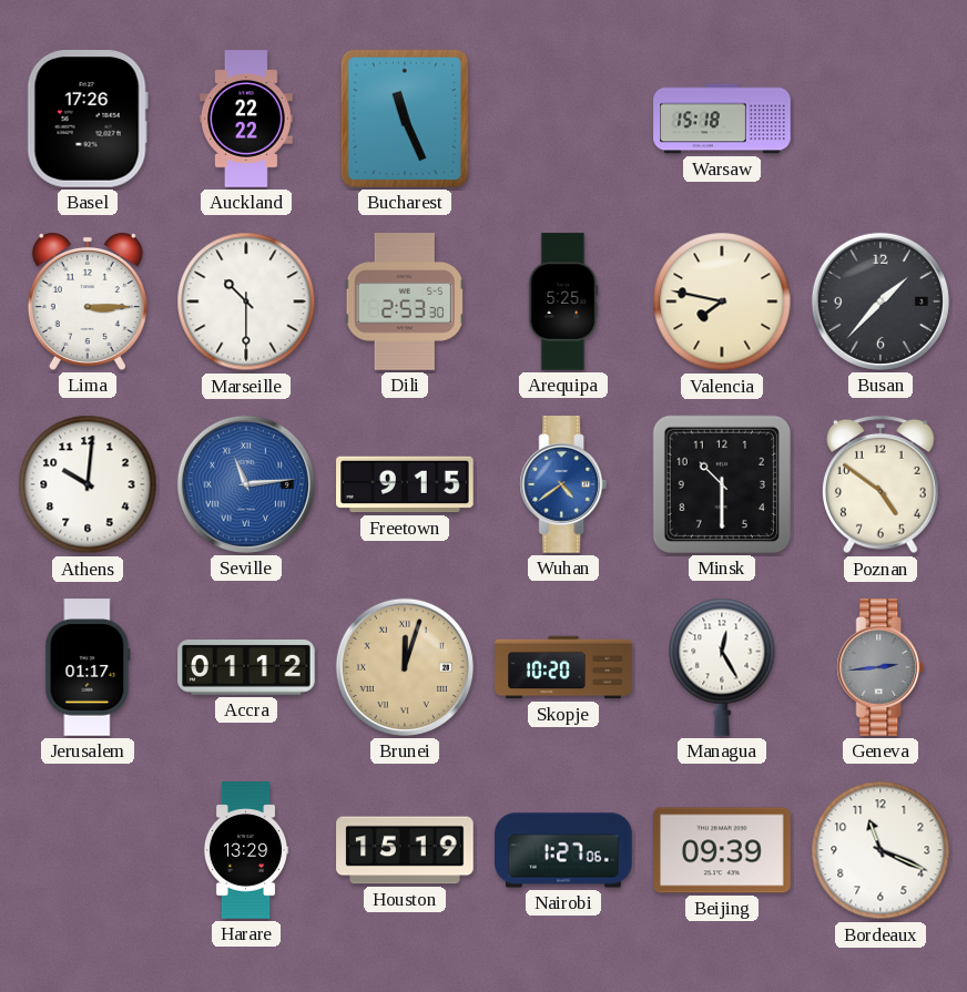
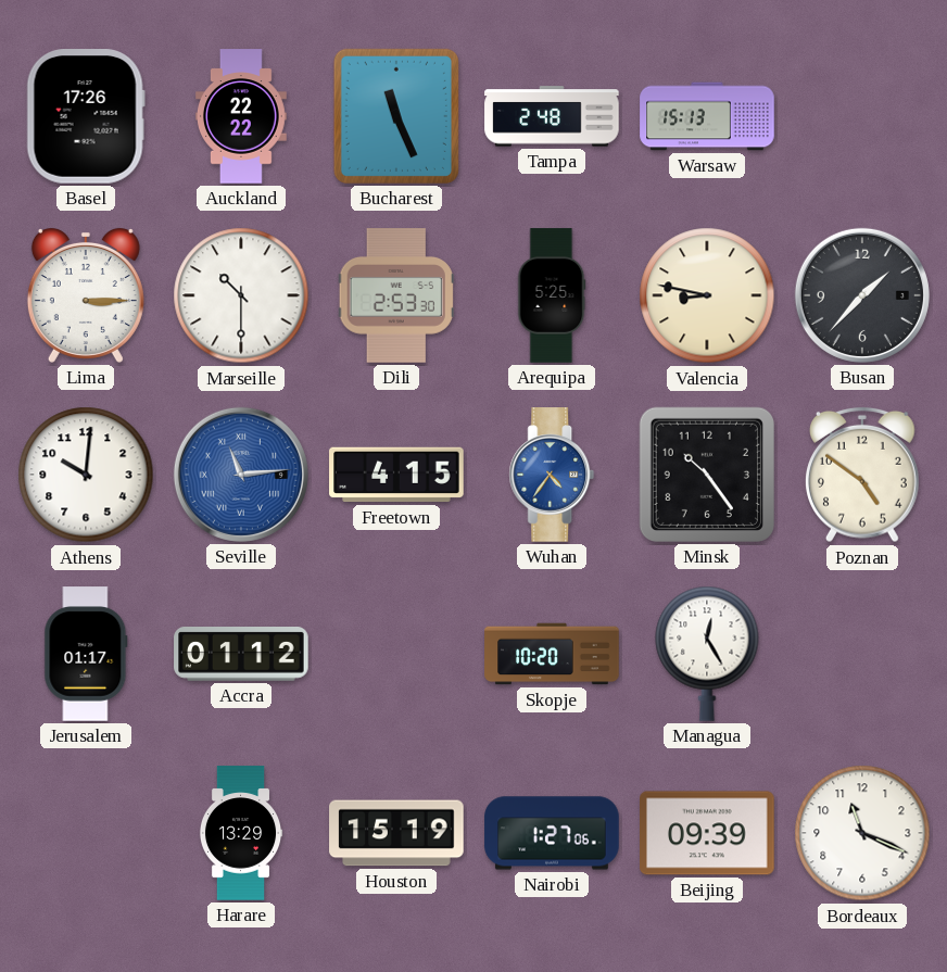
Tampa: none -> 2:48
Warsaw: 15:18 -> 15:13
Valencia: 7:47 -> 8:47
Freetown: 9:15 -> 4:15
Wuhan: 4:39 -> 4:36
Minsk: 10:30 -> 10:24
Brunei: 12:03 -> none
Geneva: 2:44 -> none
